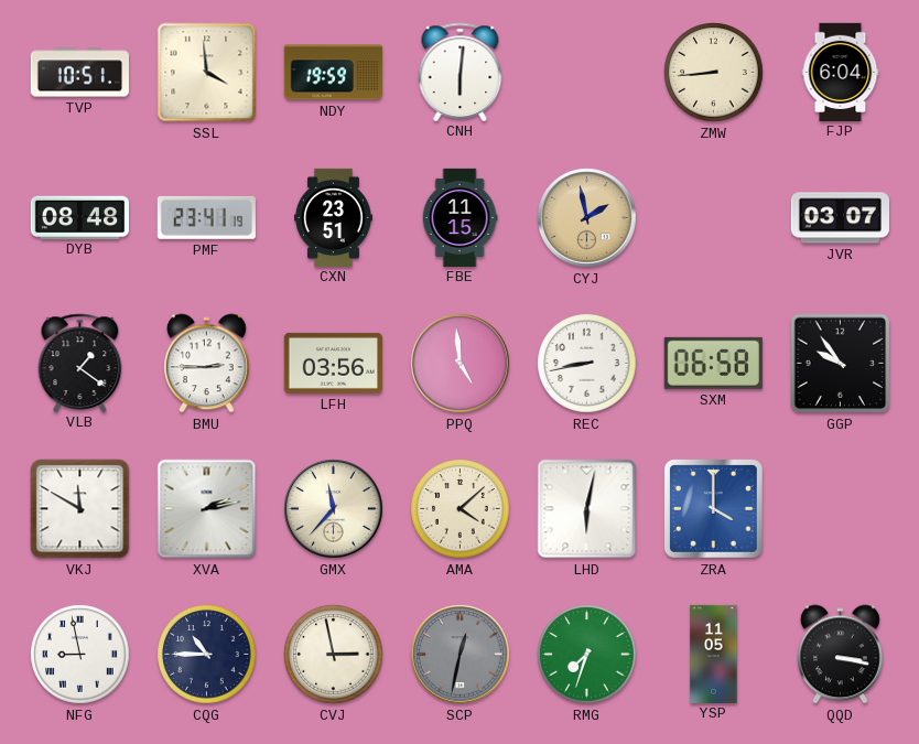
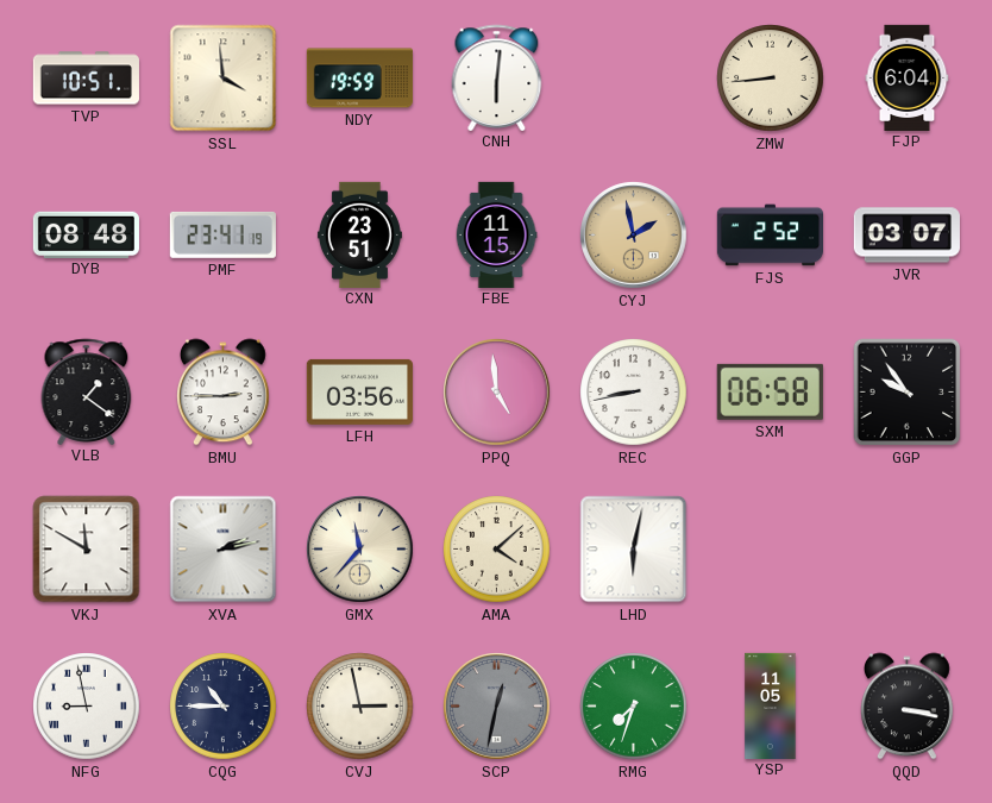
FJS: none -> 2:52
ZRA: 4:00 -> none
